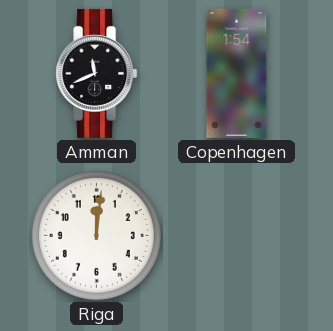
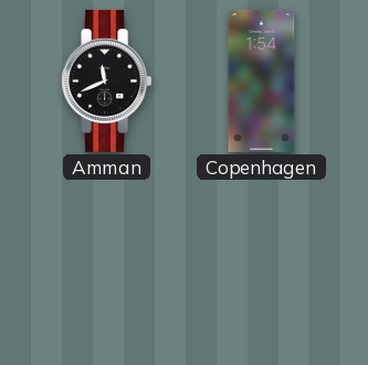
Riga: 12:01 -> none
